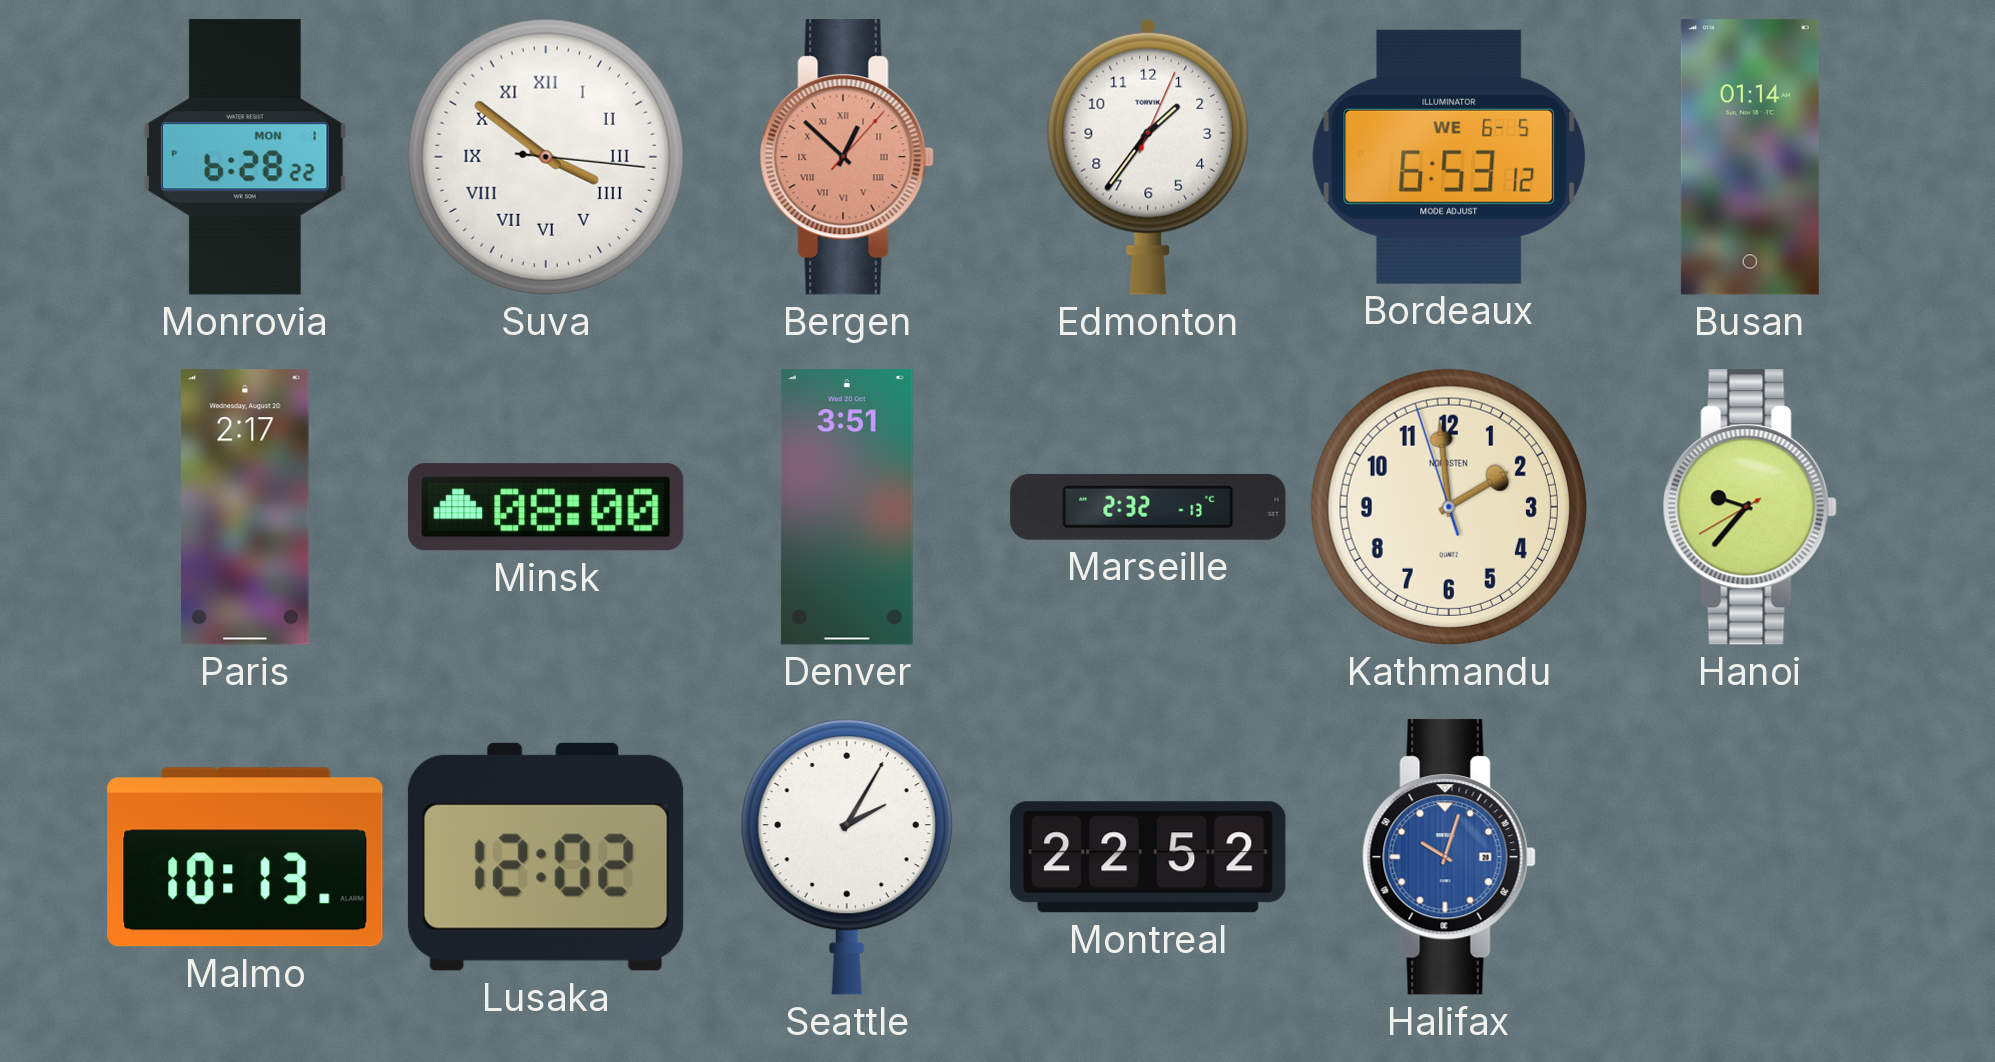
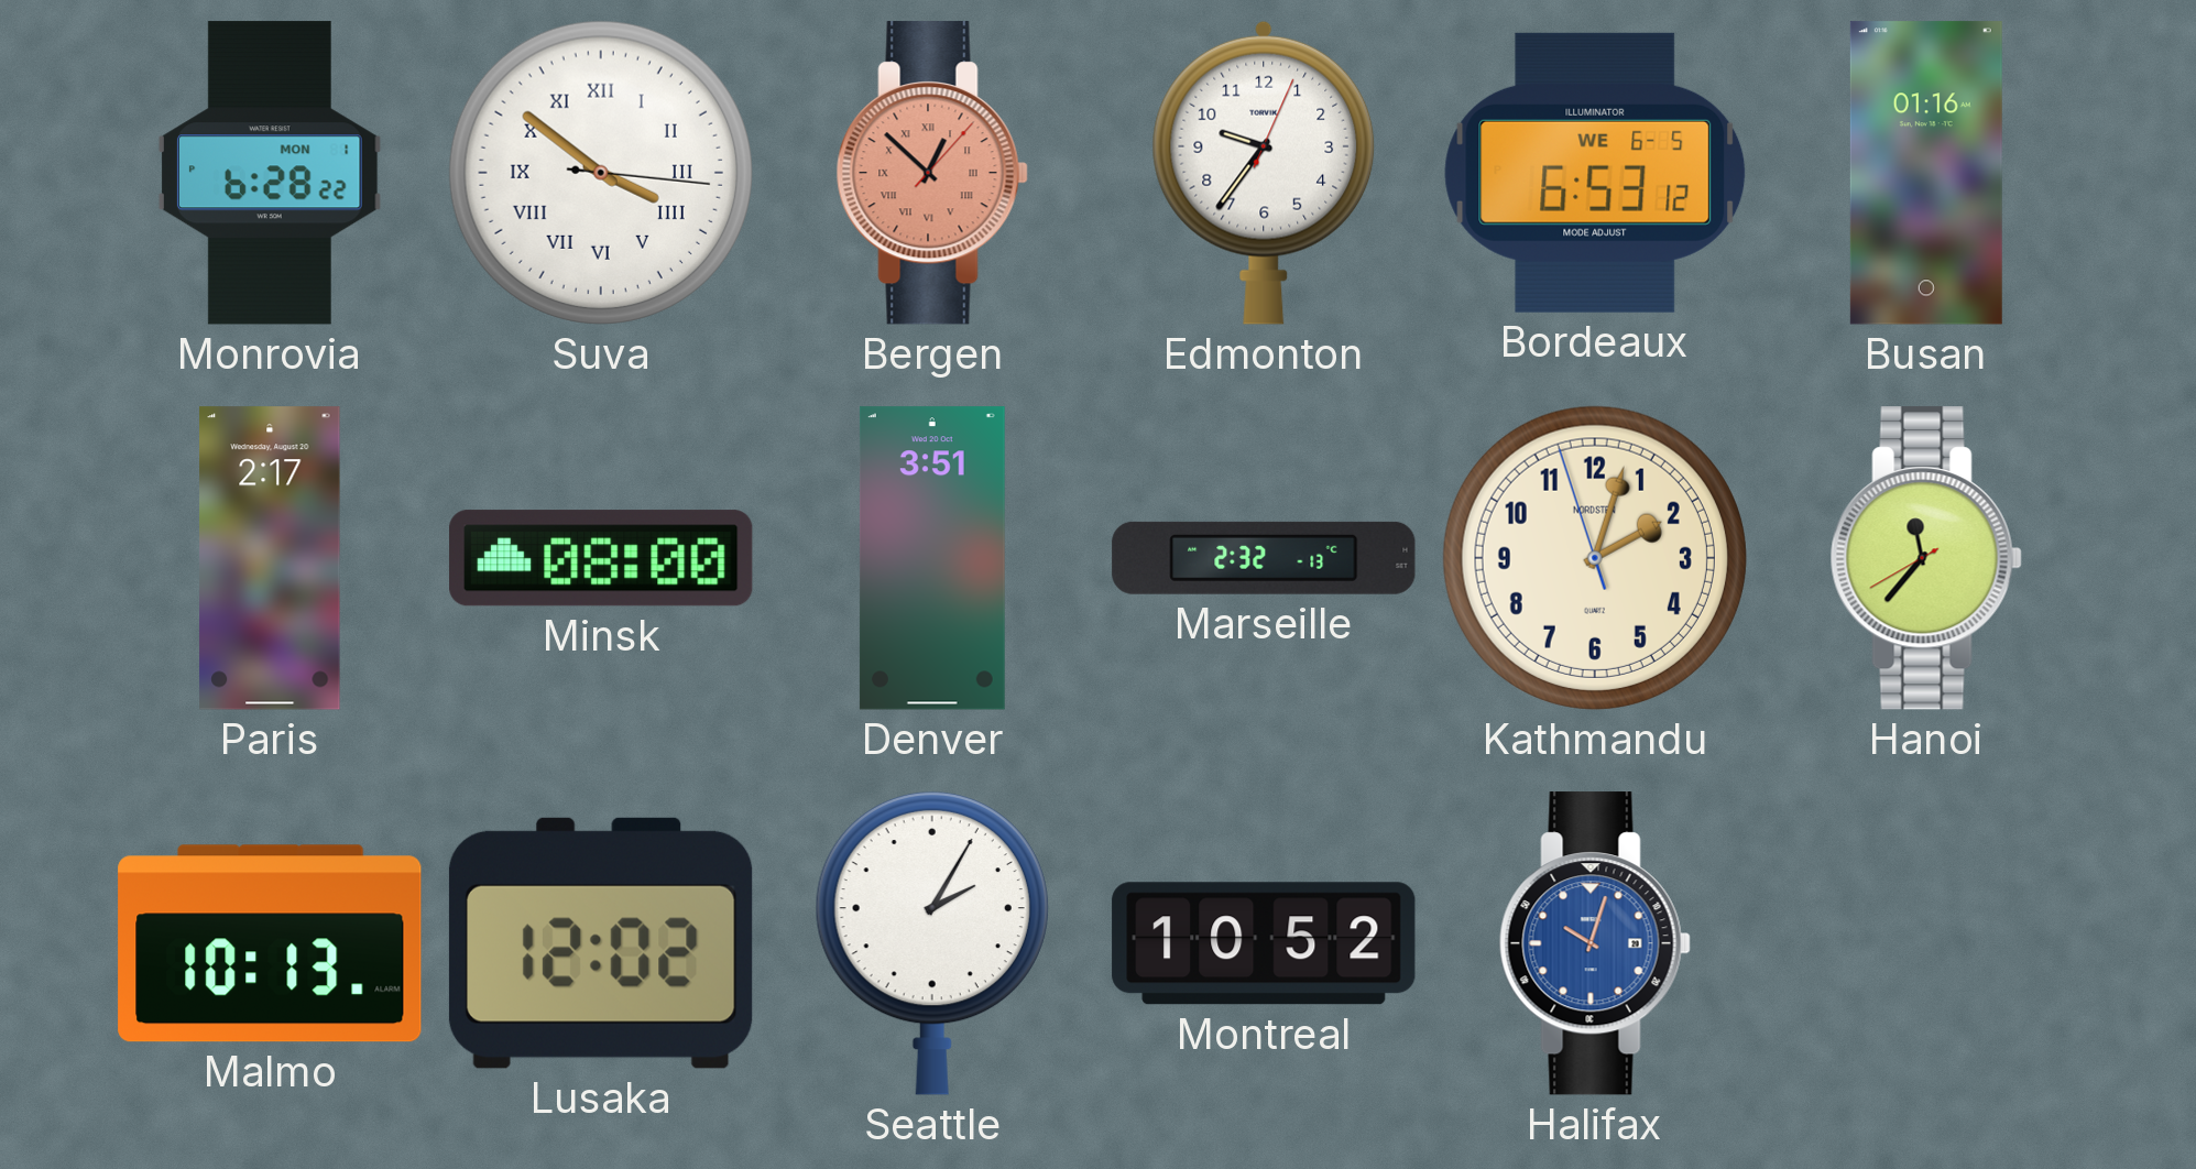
Edmonton: 1:36 -> 9:36
Busan: 01:14 -> 01:16
Kathmandu: 1:58 -> 2:02
Hanoi: 9:36 -> 11:36
Montreal: 22:52 -> 10:52
